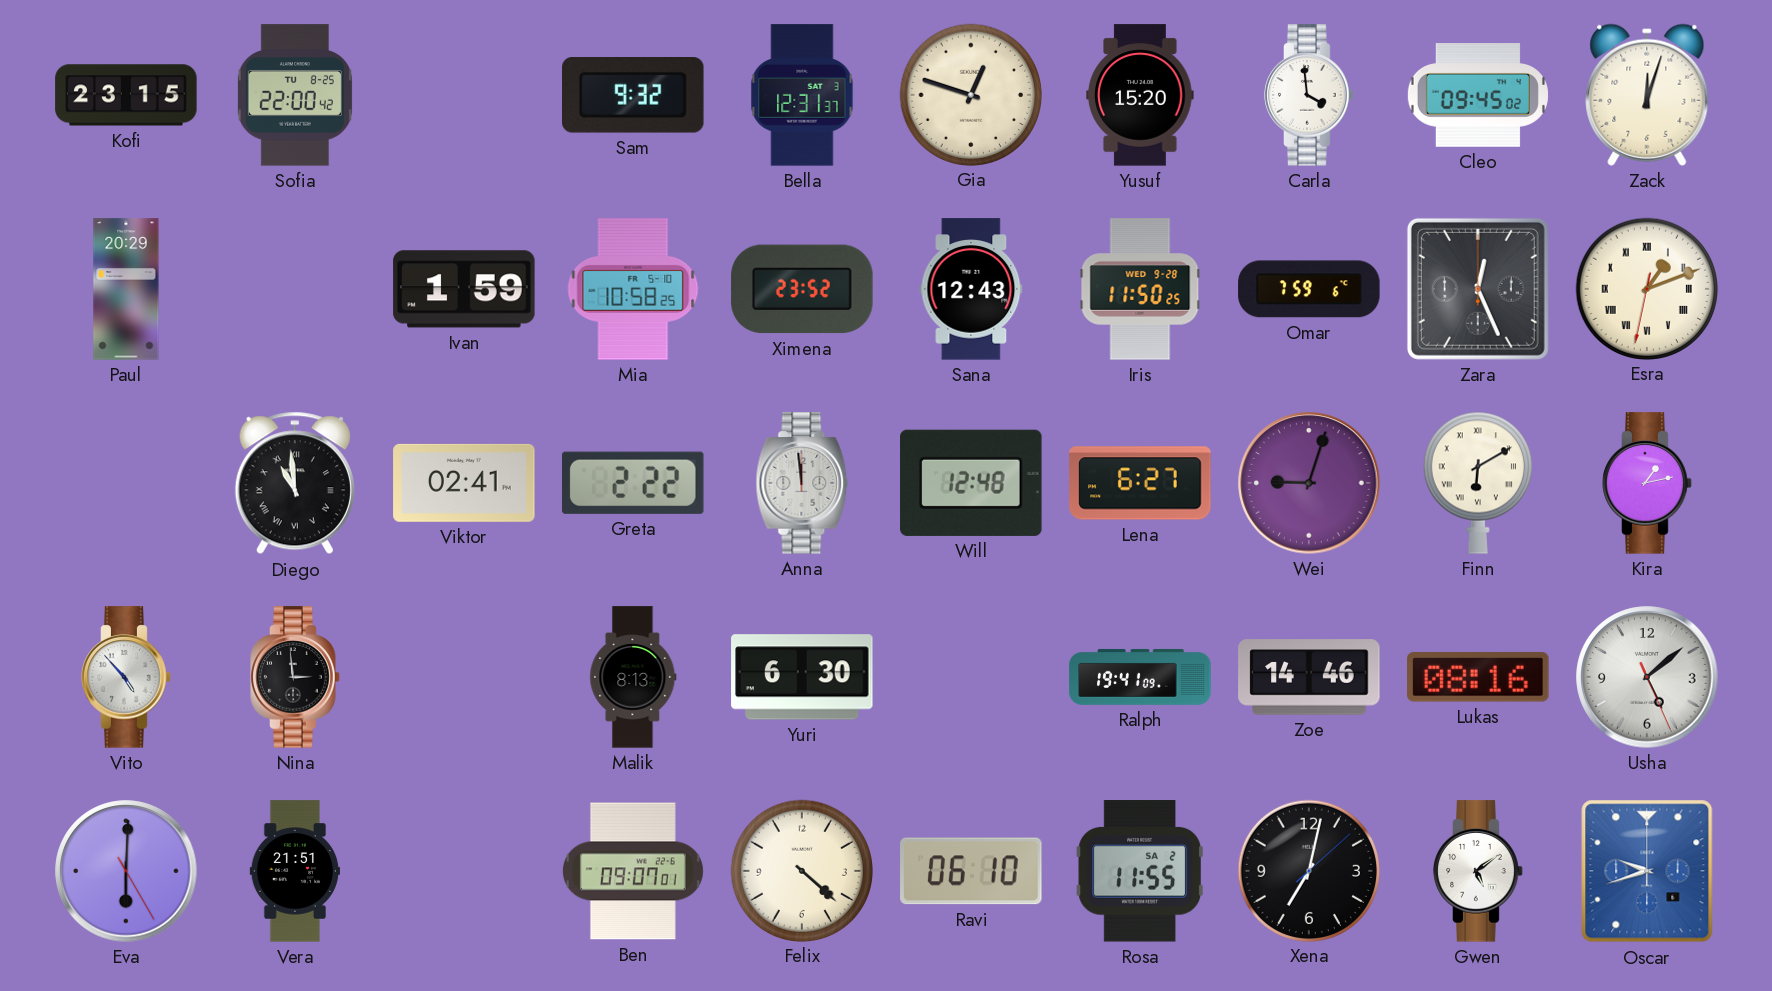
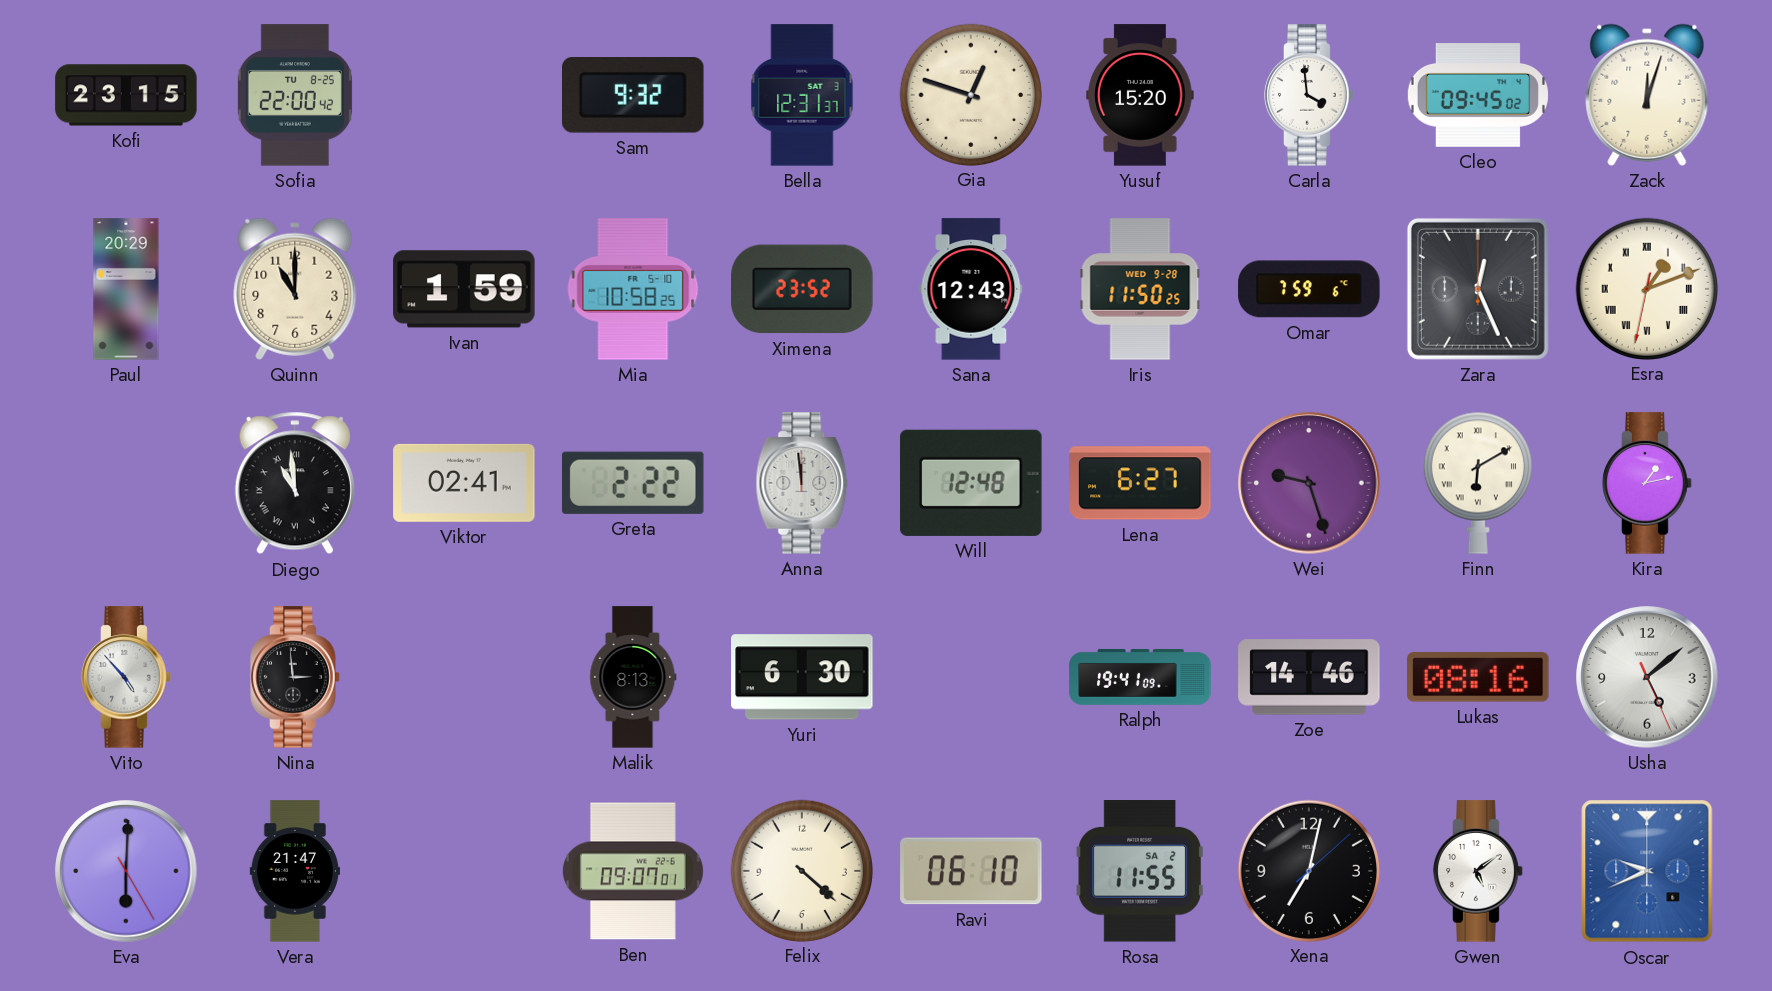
Quinn: none -> 11:00
Wei: 9:03 -> 9:27
Vera: 21:51 -> 21:47
Oscar: 9:42 -> 9:41
